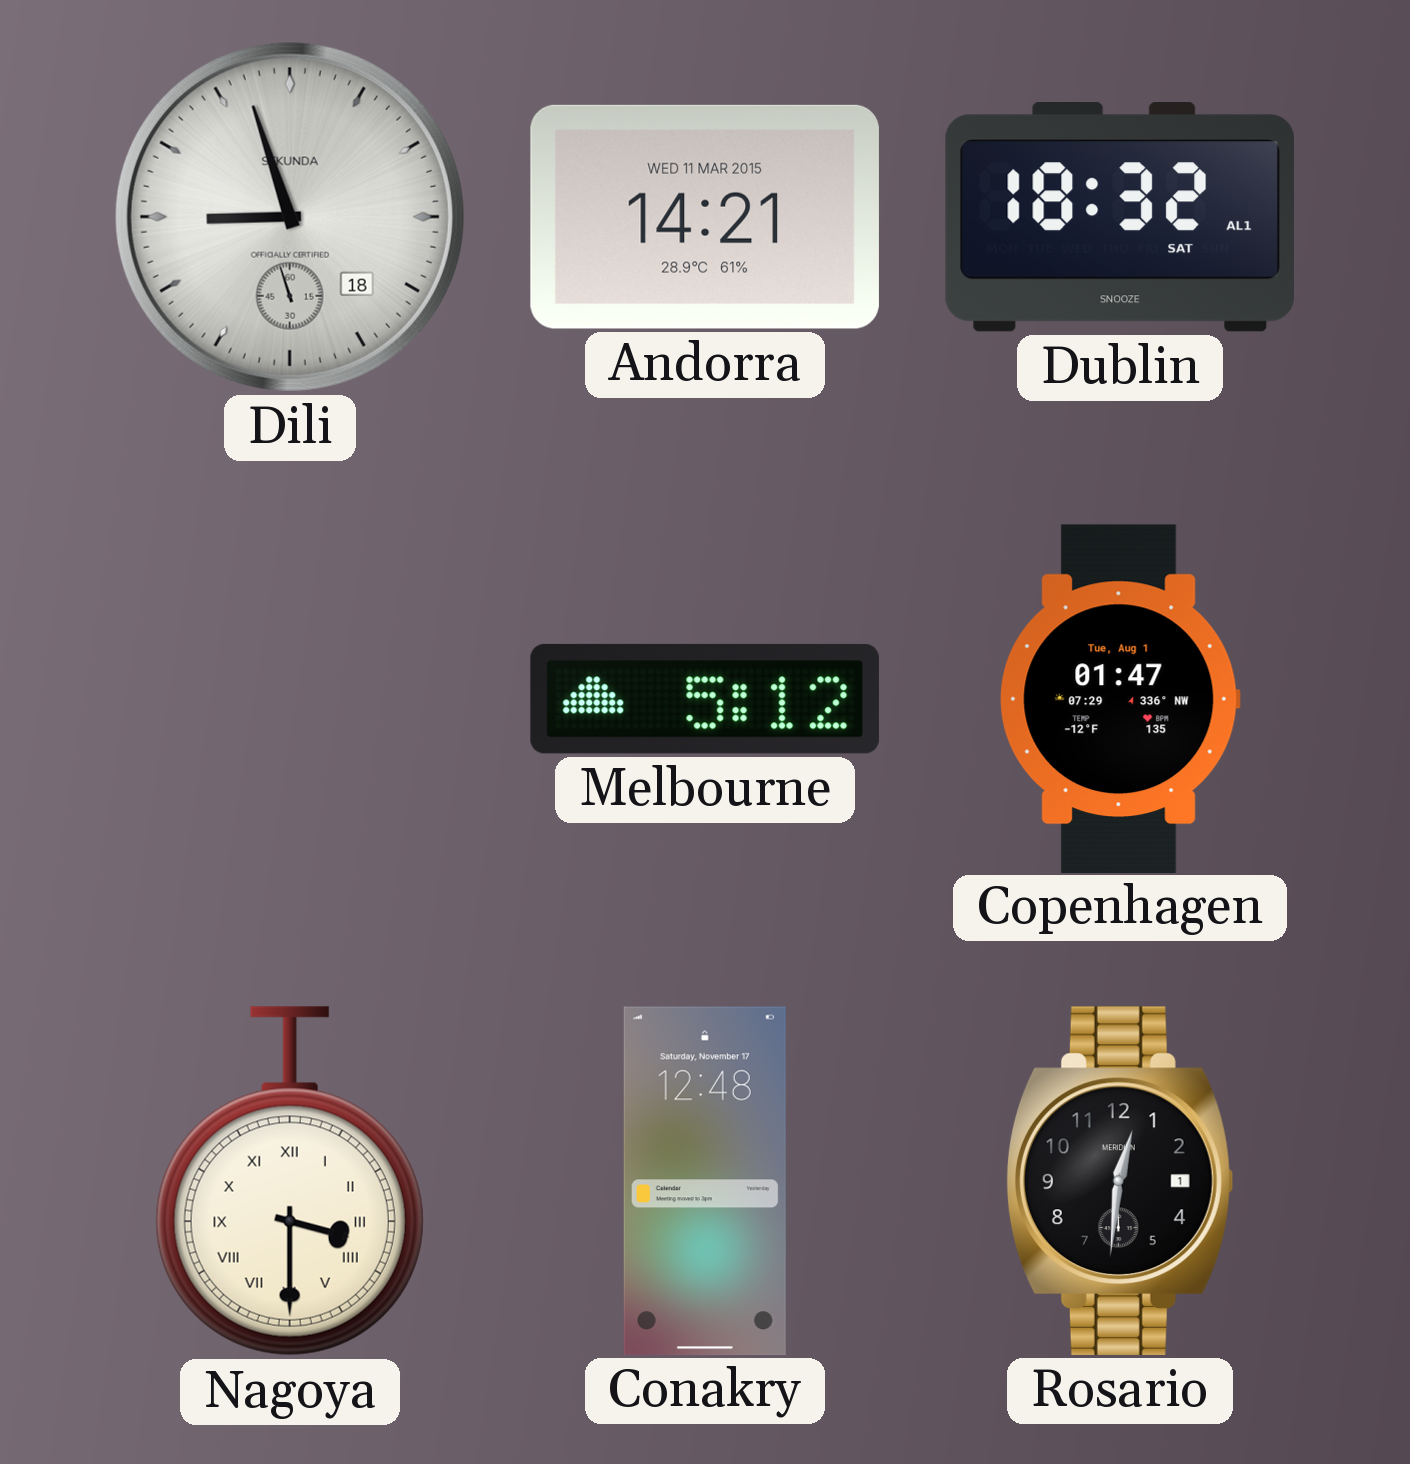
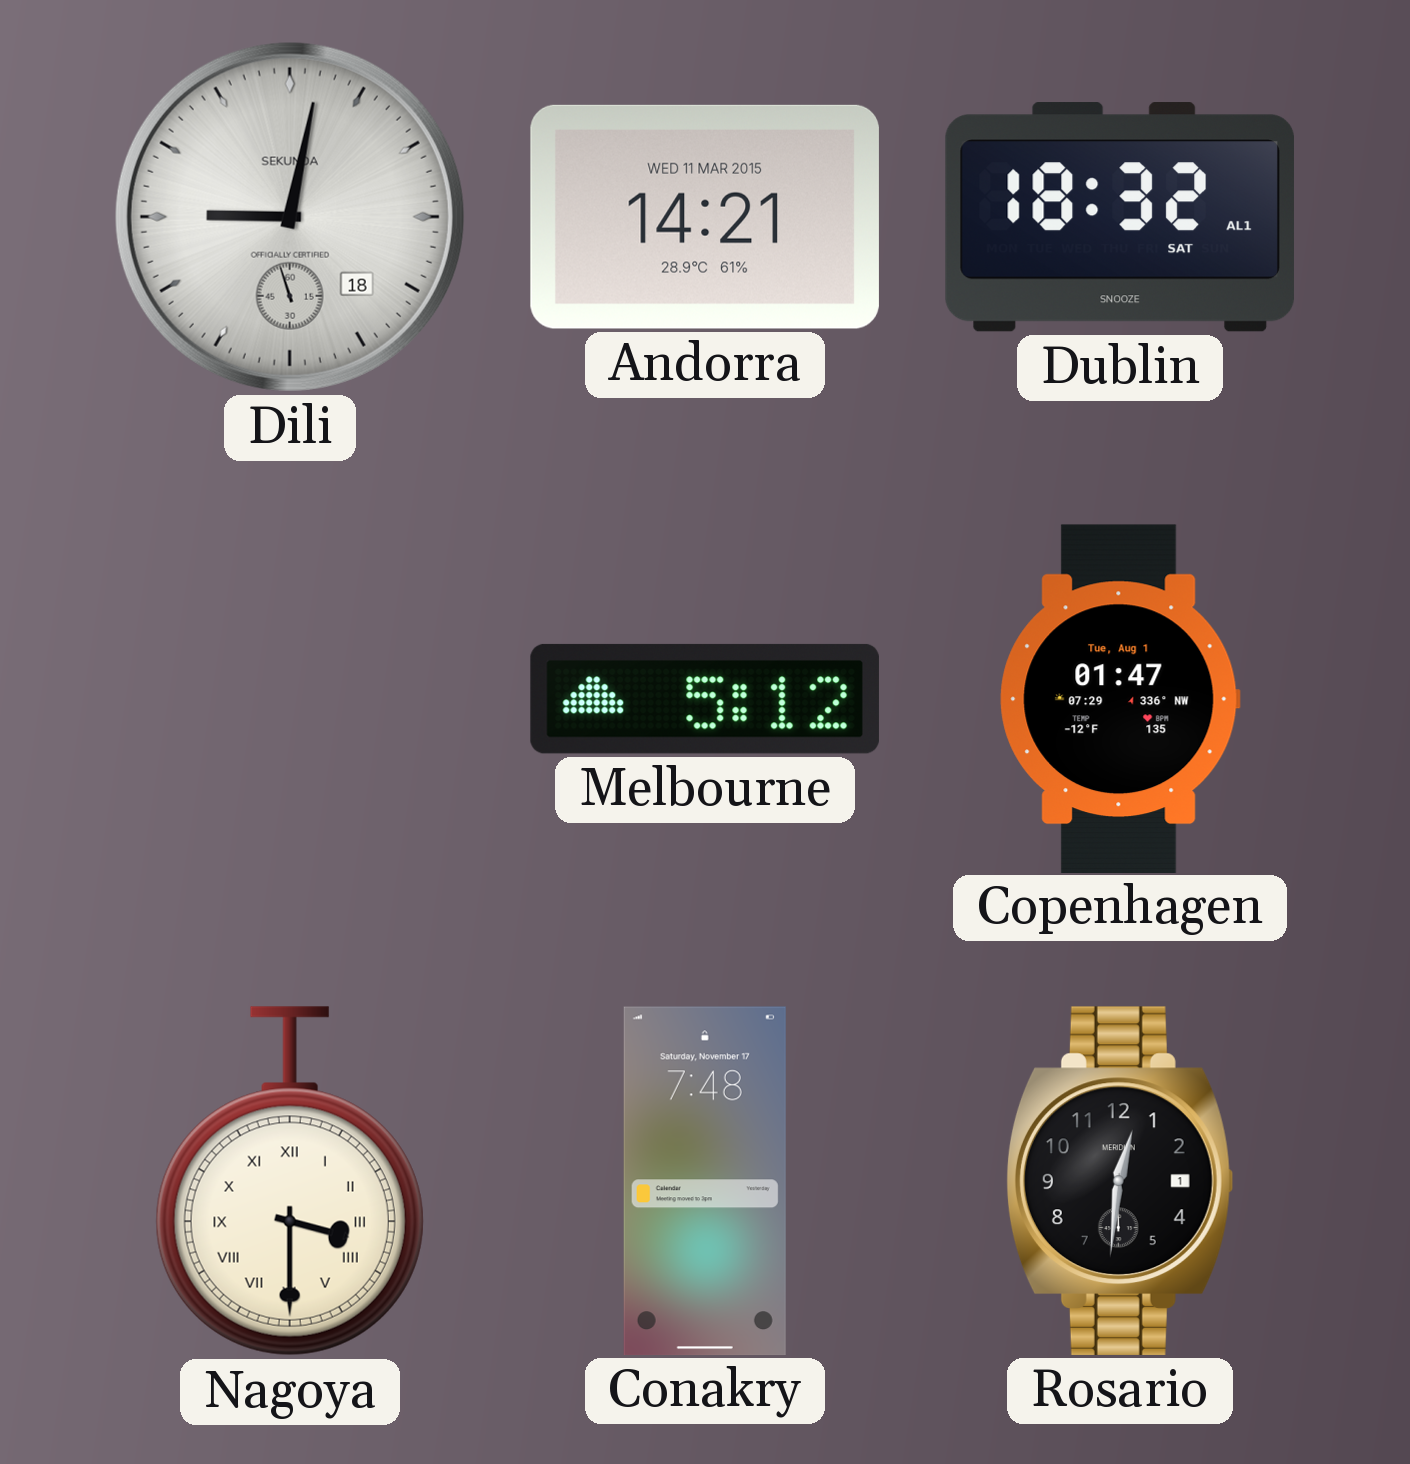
Dili: 8:56 -> 9:01
Conakry: 12:48 -> 7:48
